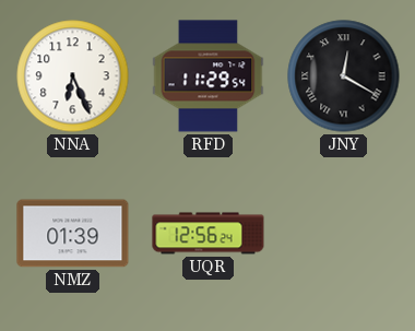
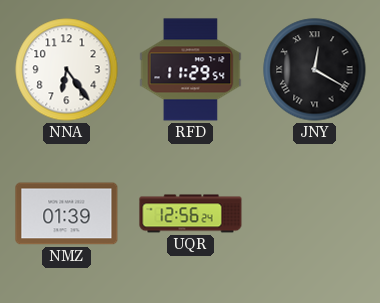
NNA: 6:26 -> 6:24
